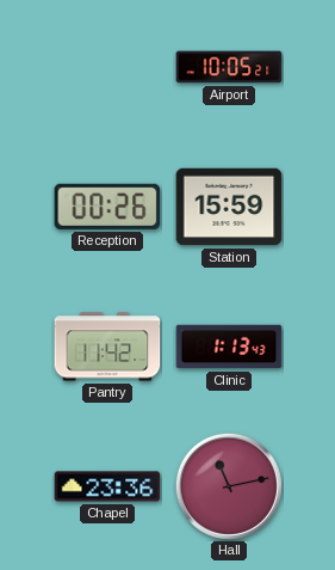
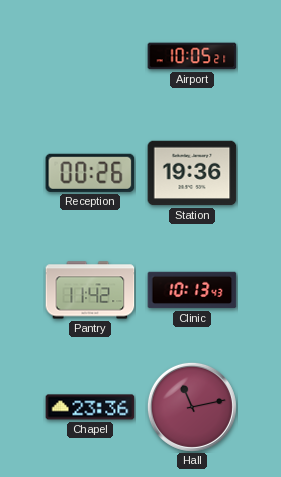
Station: 15:59 -> 19:36
Clinic: 1:13 -> 10:13
